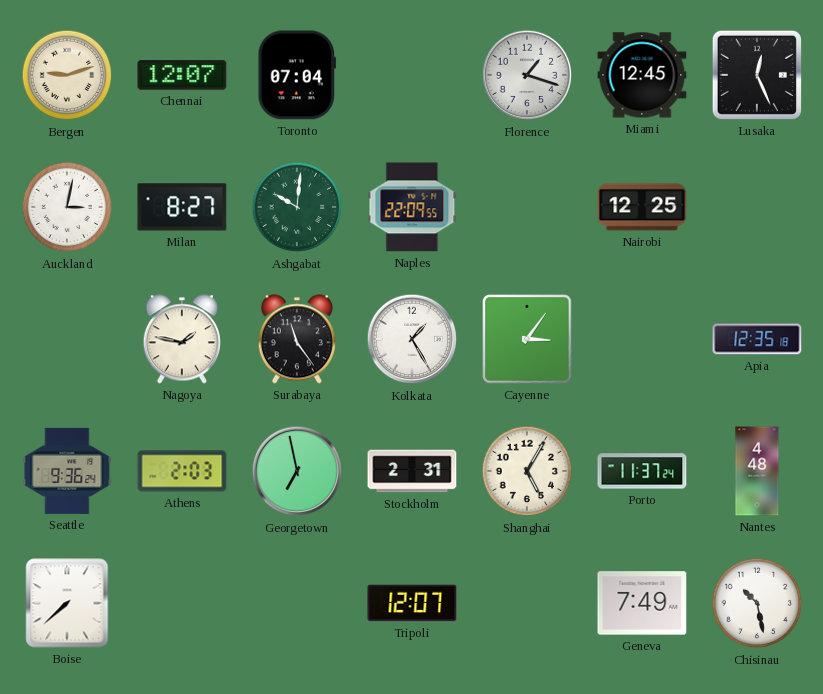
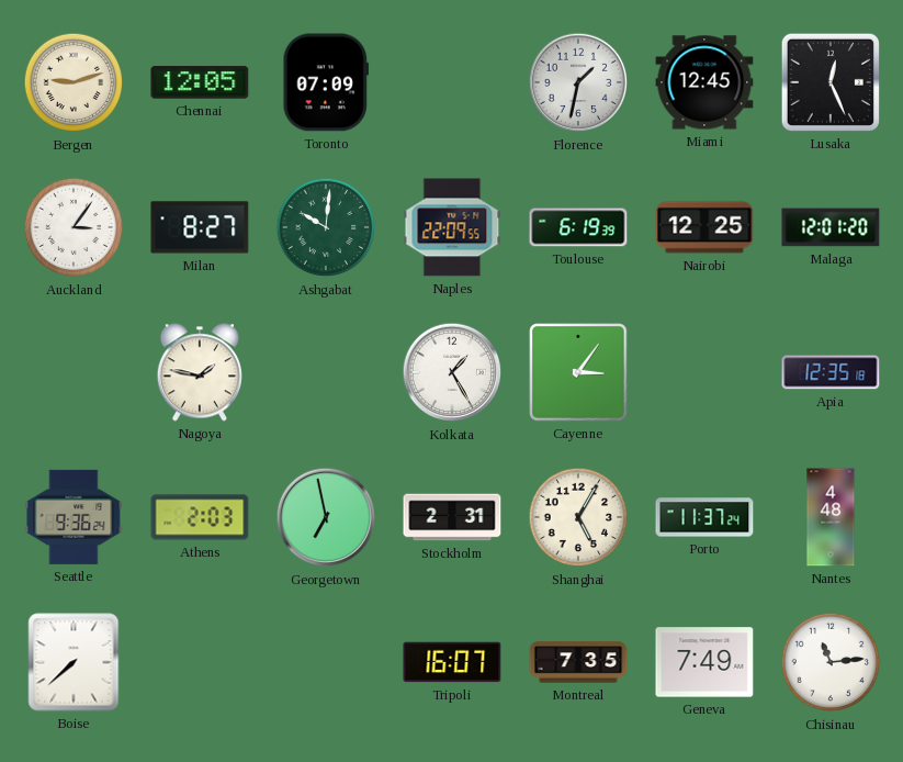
Chennai: 12:07 -> 12:05
Toronto: 07:04 -> 07:09
Florence: 1:18 -> 1:32
Auckland: 3:02 -> 3:06
Toulouse: none -> 6:19
Malaga: none -> 12:01
Surabaya: 11:24 -> none
Tripoli: 12:07 -> 16:07
Montreal: none -> 7:35
Chisinau: 10:28 -> 11:14
